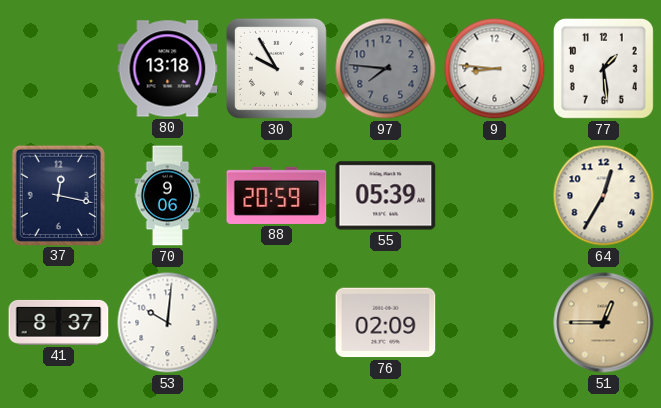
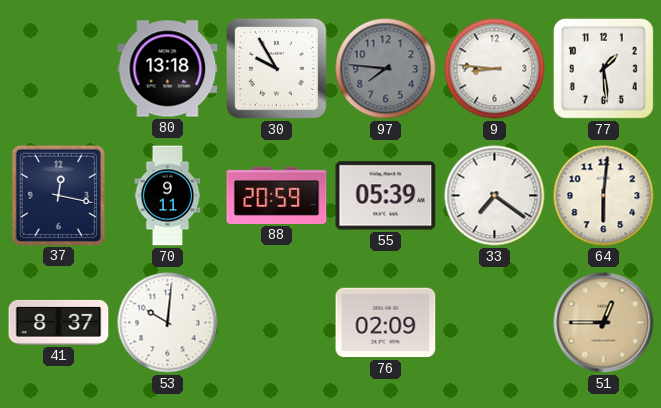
70: 9:06 -> 9:11
33: none -> 7:21
64: 12:35 -> 6:01
